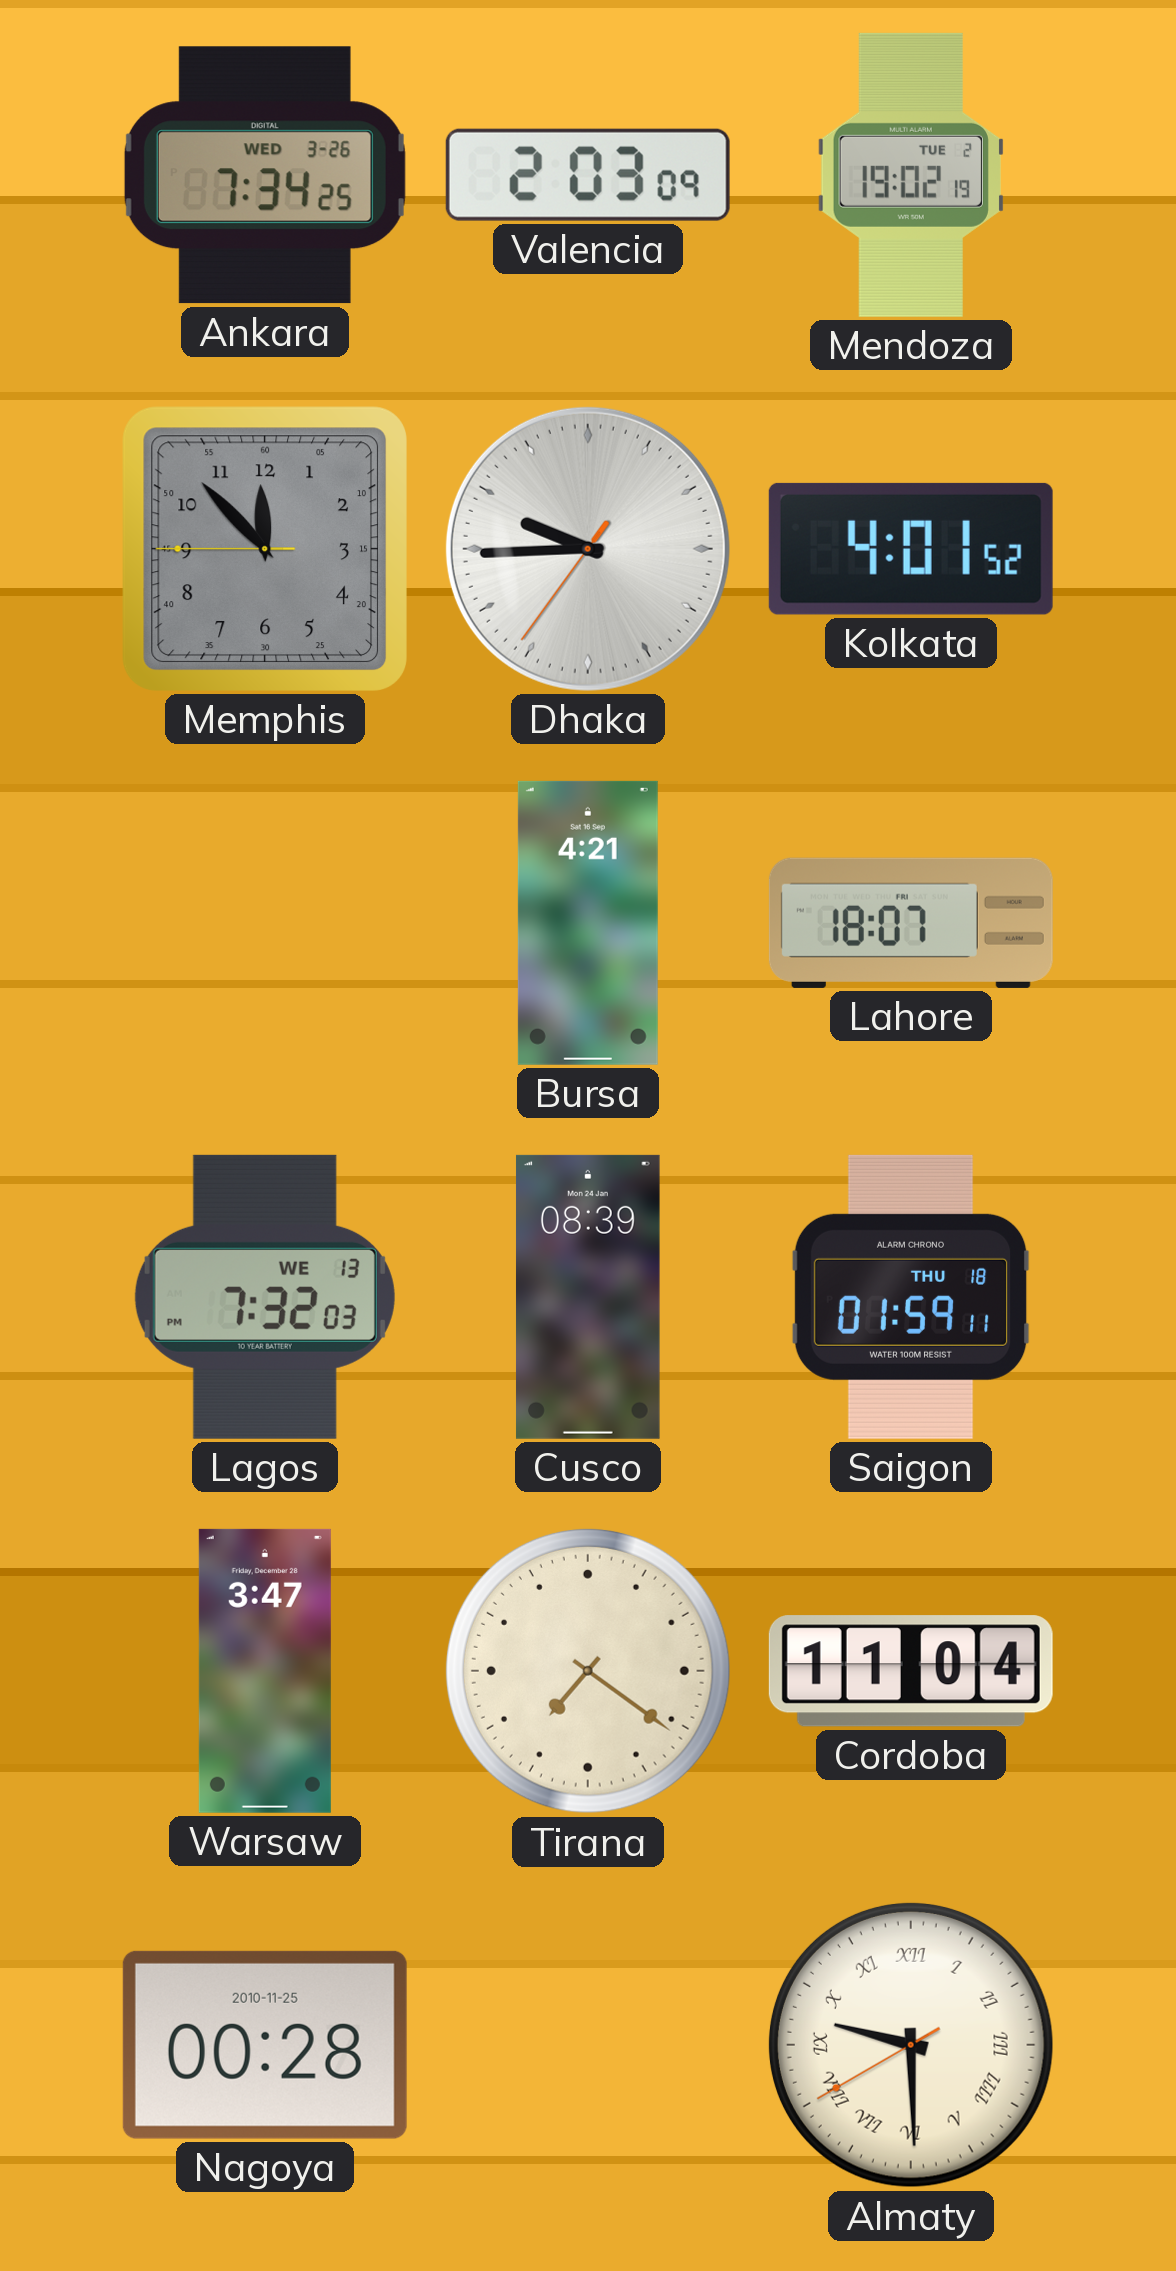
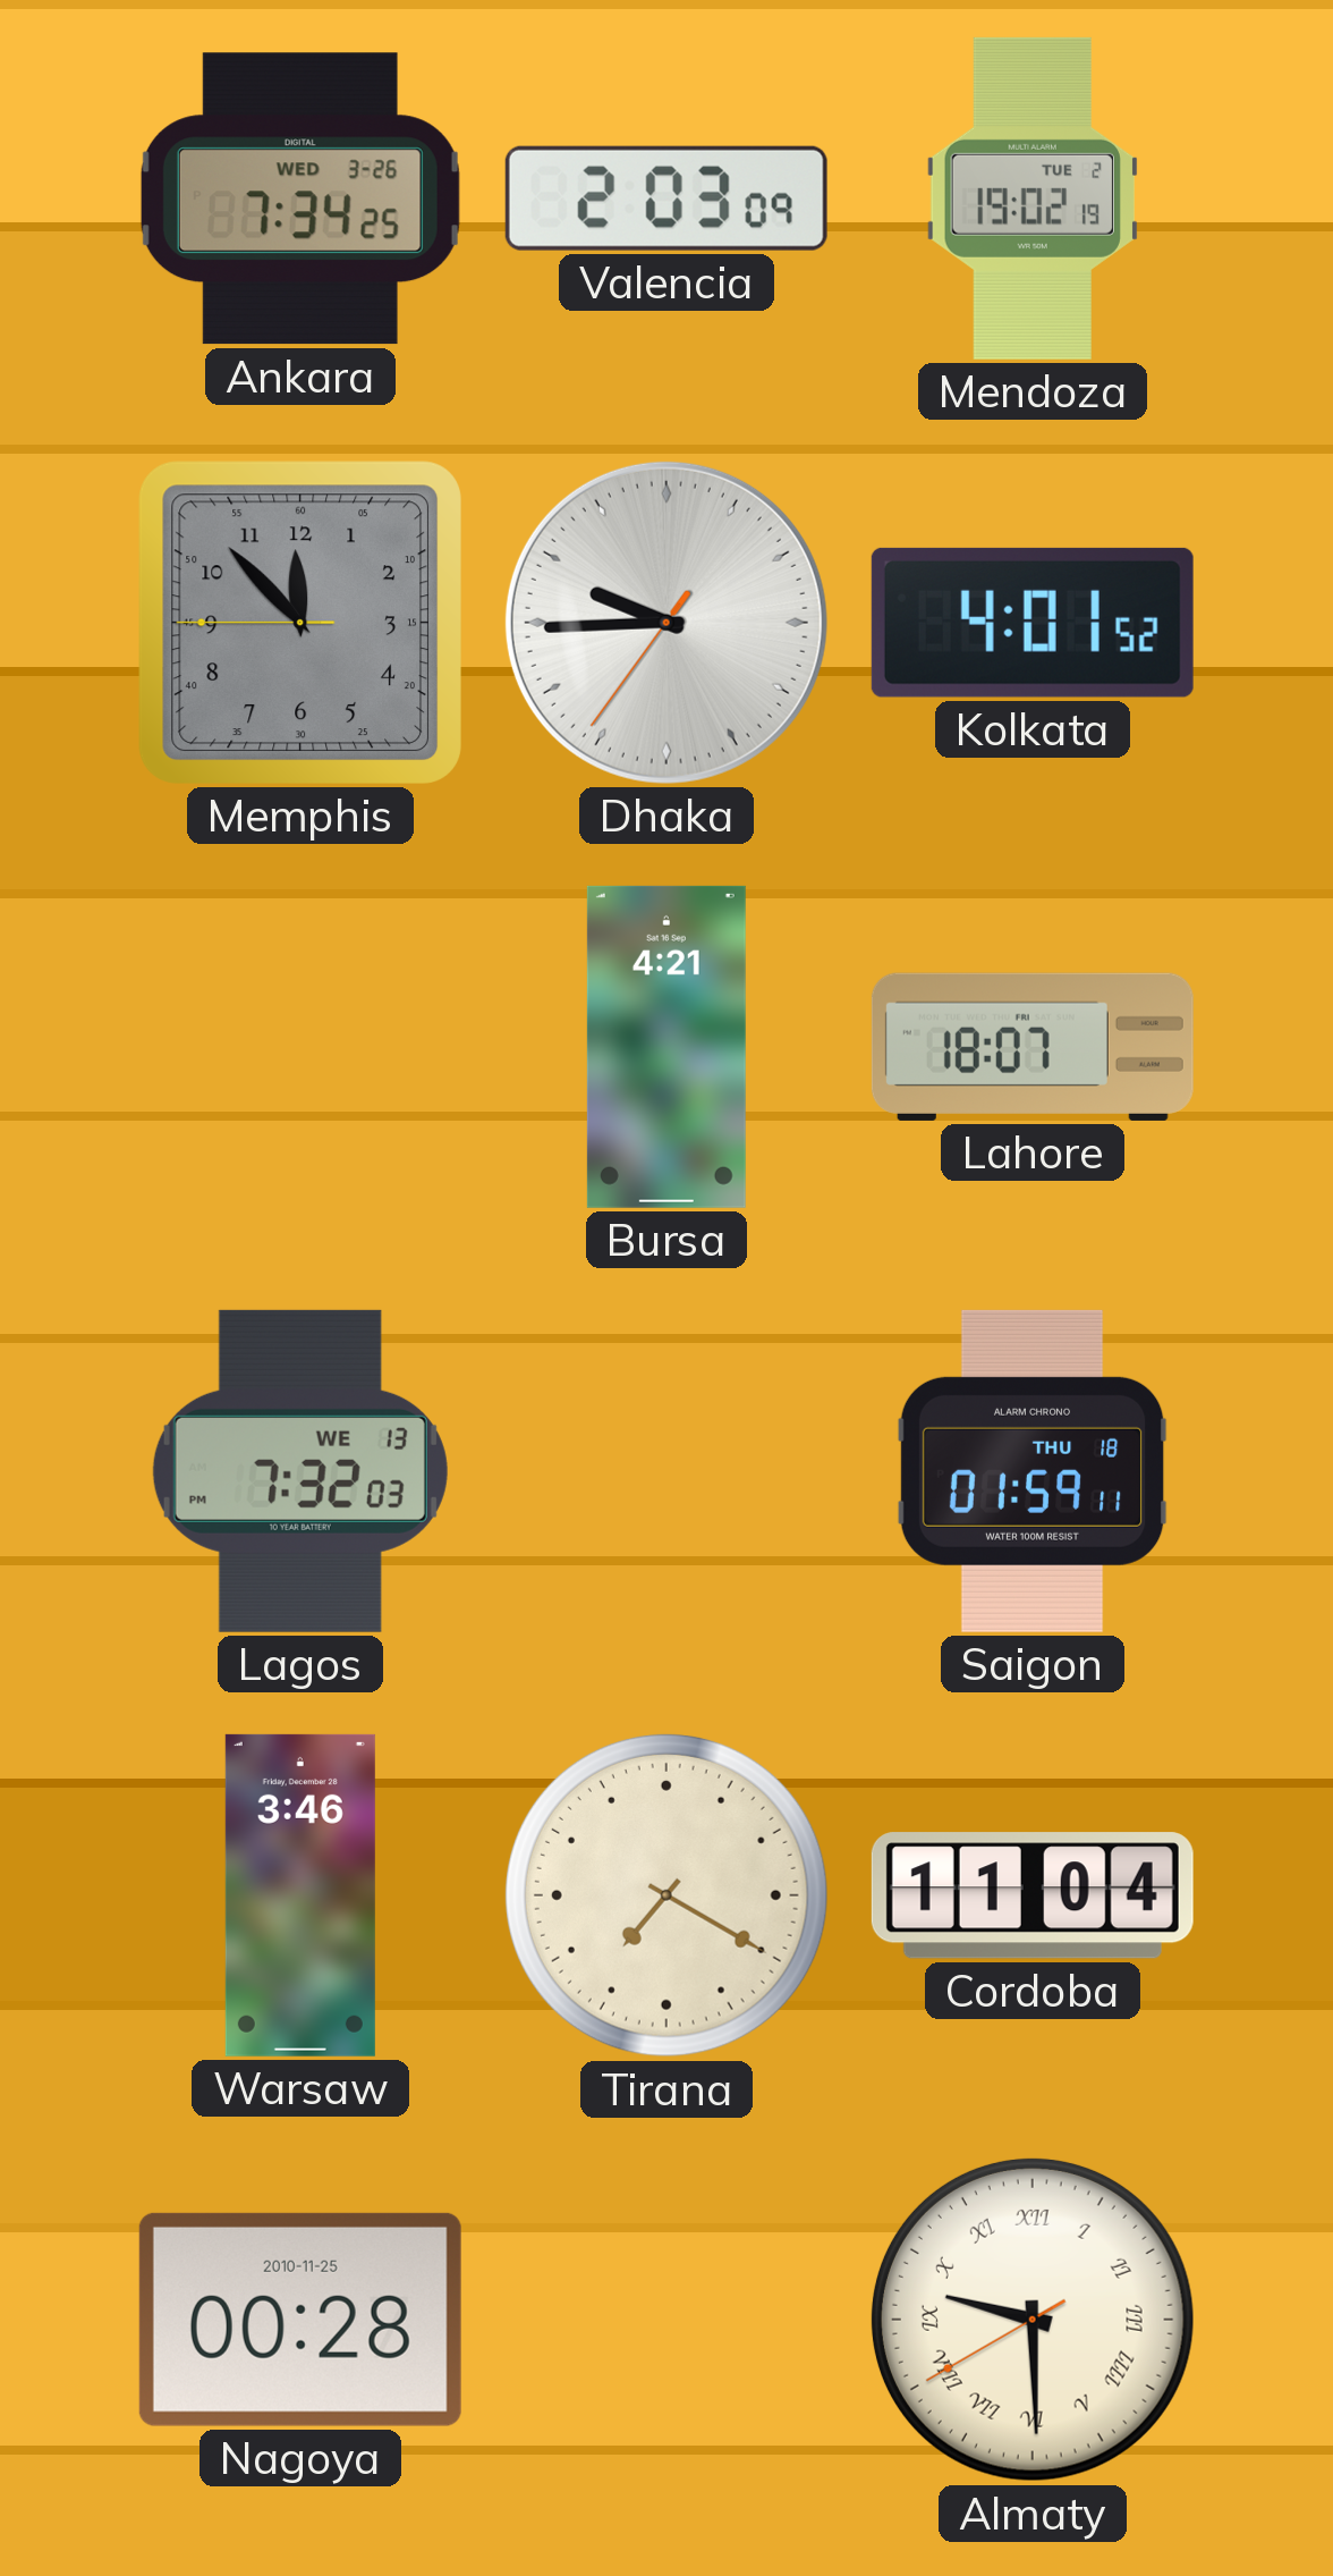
Cusco: 08:39 -> none
Warsaw: 3:47 -> 3:46
Tirana: 7:21 -> 7:20
